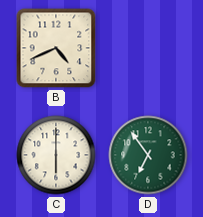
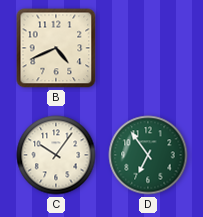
C: 6:00 -> 10:06
